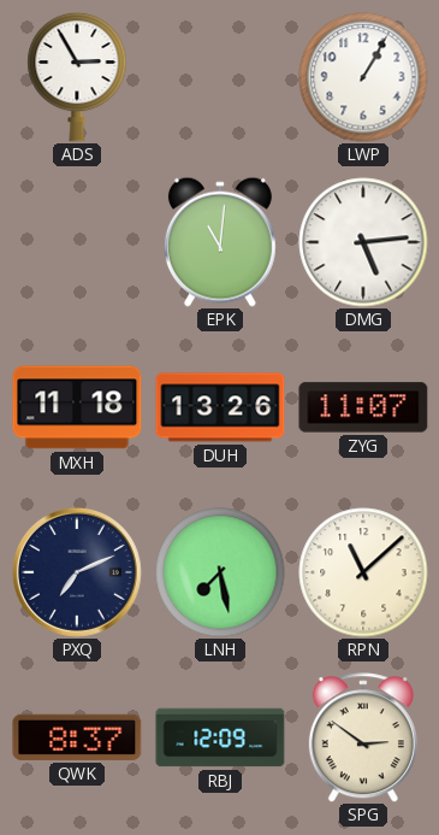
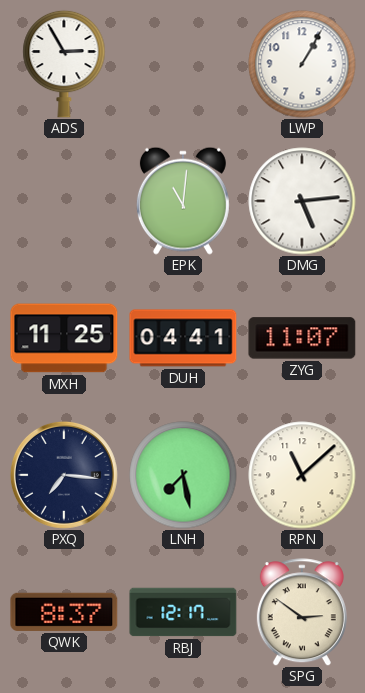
MXH: 11:18 -> 11:25
DUH: 13:26 -> 04:41
PXQ: 7:11 -> 7:16
RBJ: 12:09 -> 12:17
